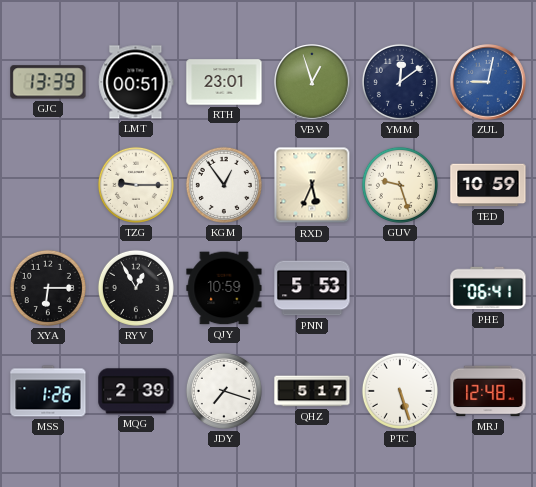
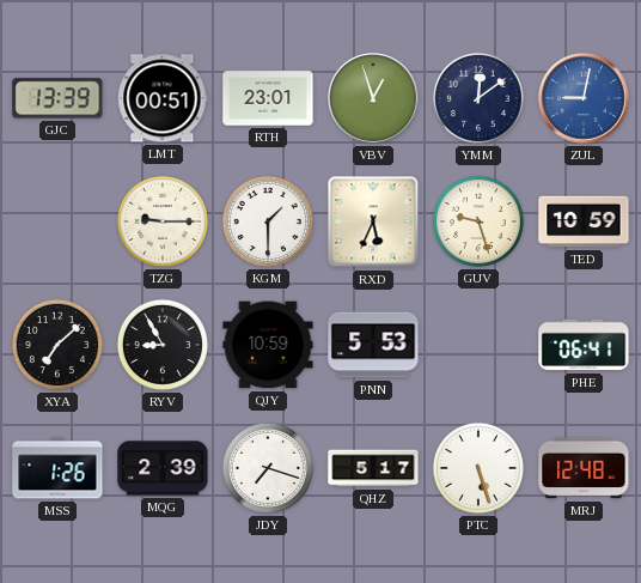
KGM: 12:54 -> 1:30
XYA: 6:15 -> 7:08
RYV: 12:55 -> 8:55
